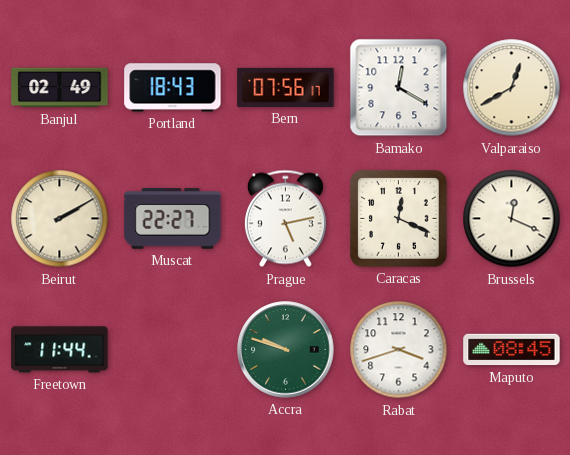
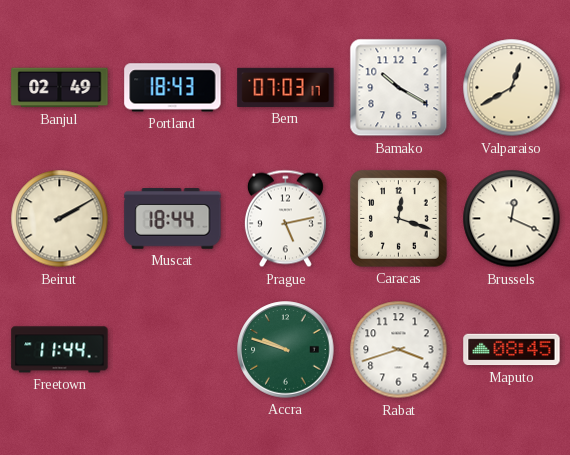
Bern: 07:56 -> 07:03
Bamako: 12:20 -> 10:20
Muscat: 22:27 -> 18:44
Caracas: 12:19 -> 12:18
